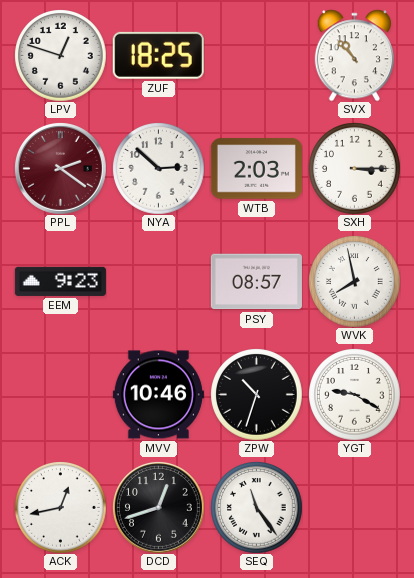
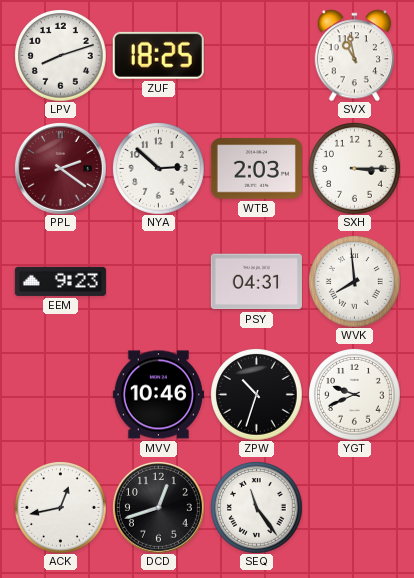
LPV: 12:48 -> 8:12
SVX: 10:53 -> 10:58
PSY: 08:57 -> 04:31
WVK: 7:58 -> 7:59
YGT: 9:20 -> 9:41
